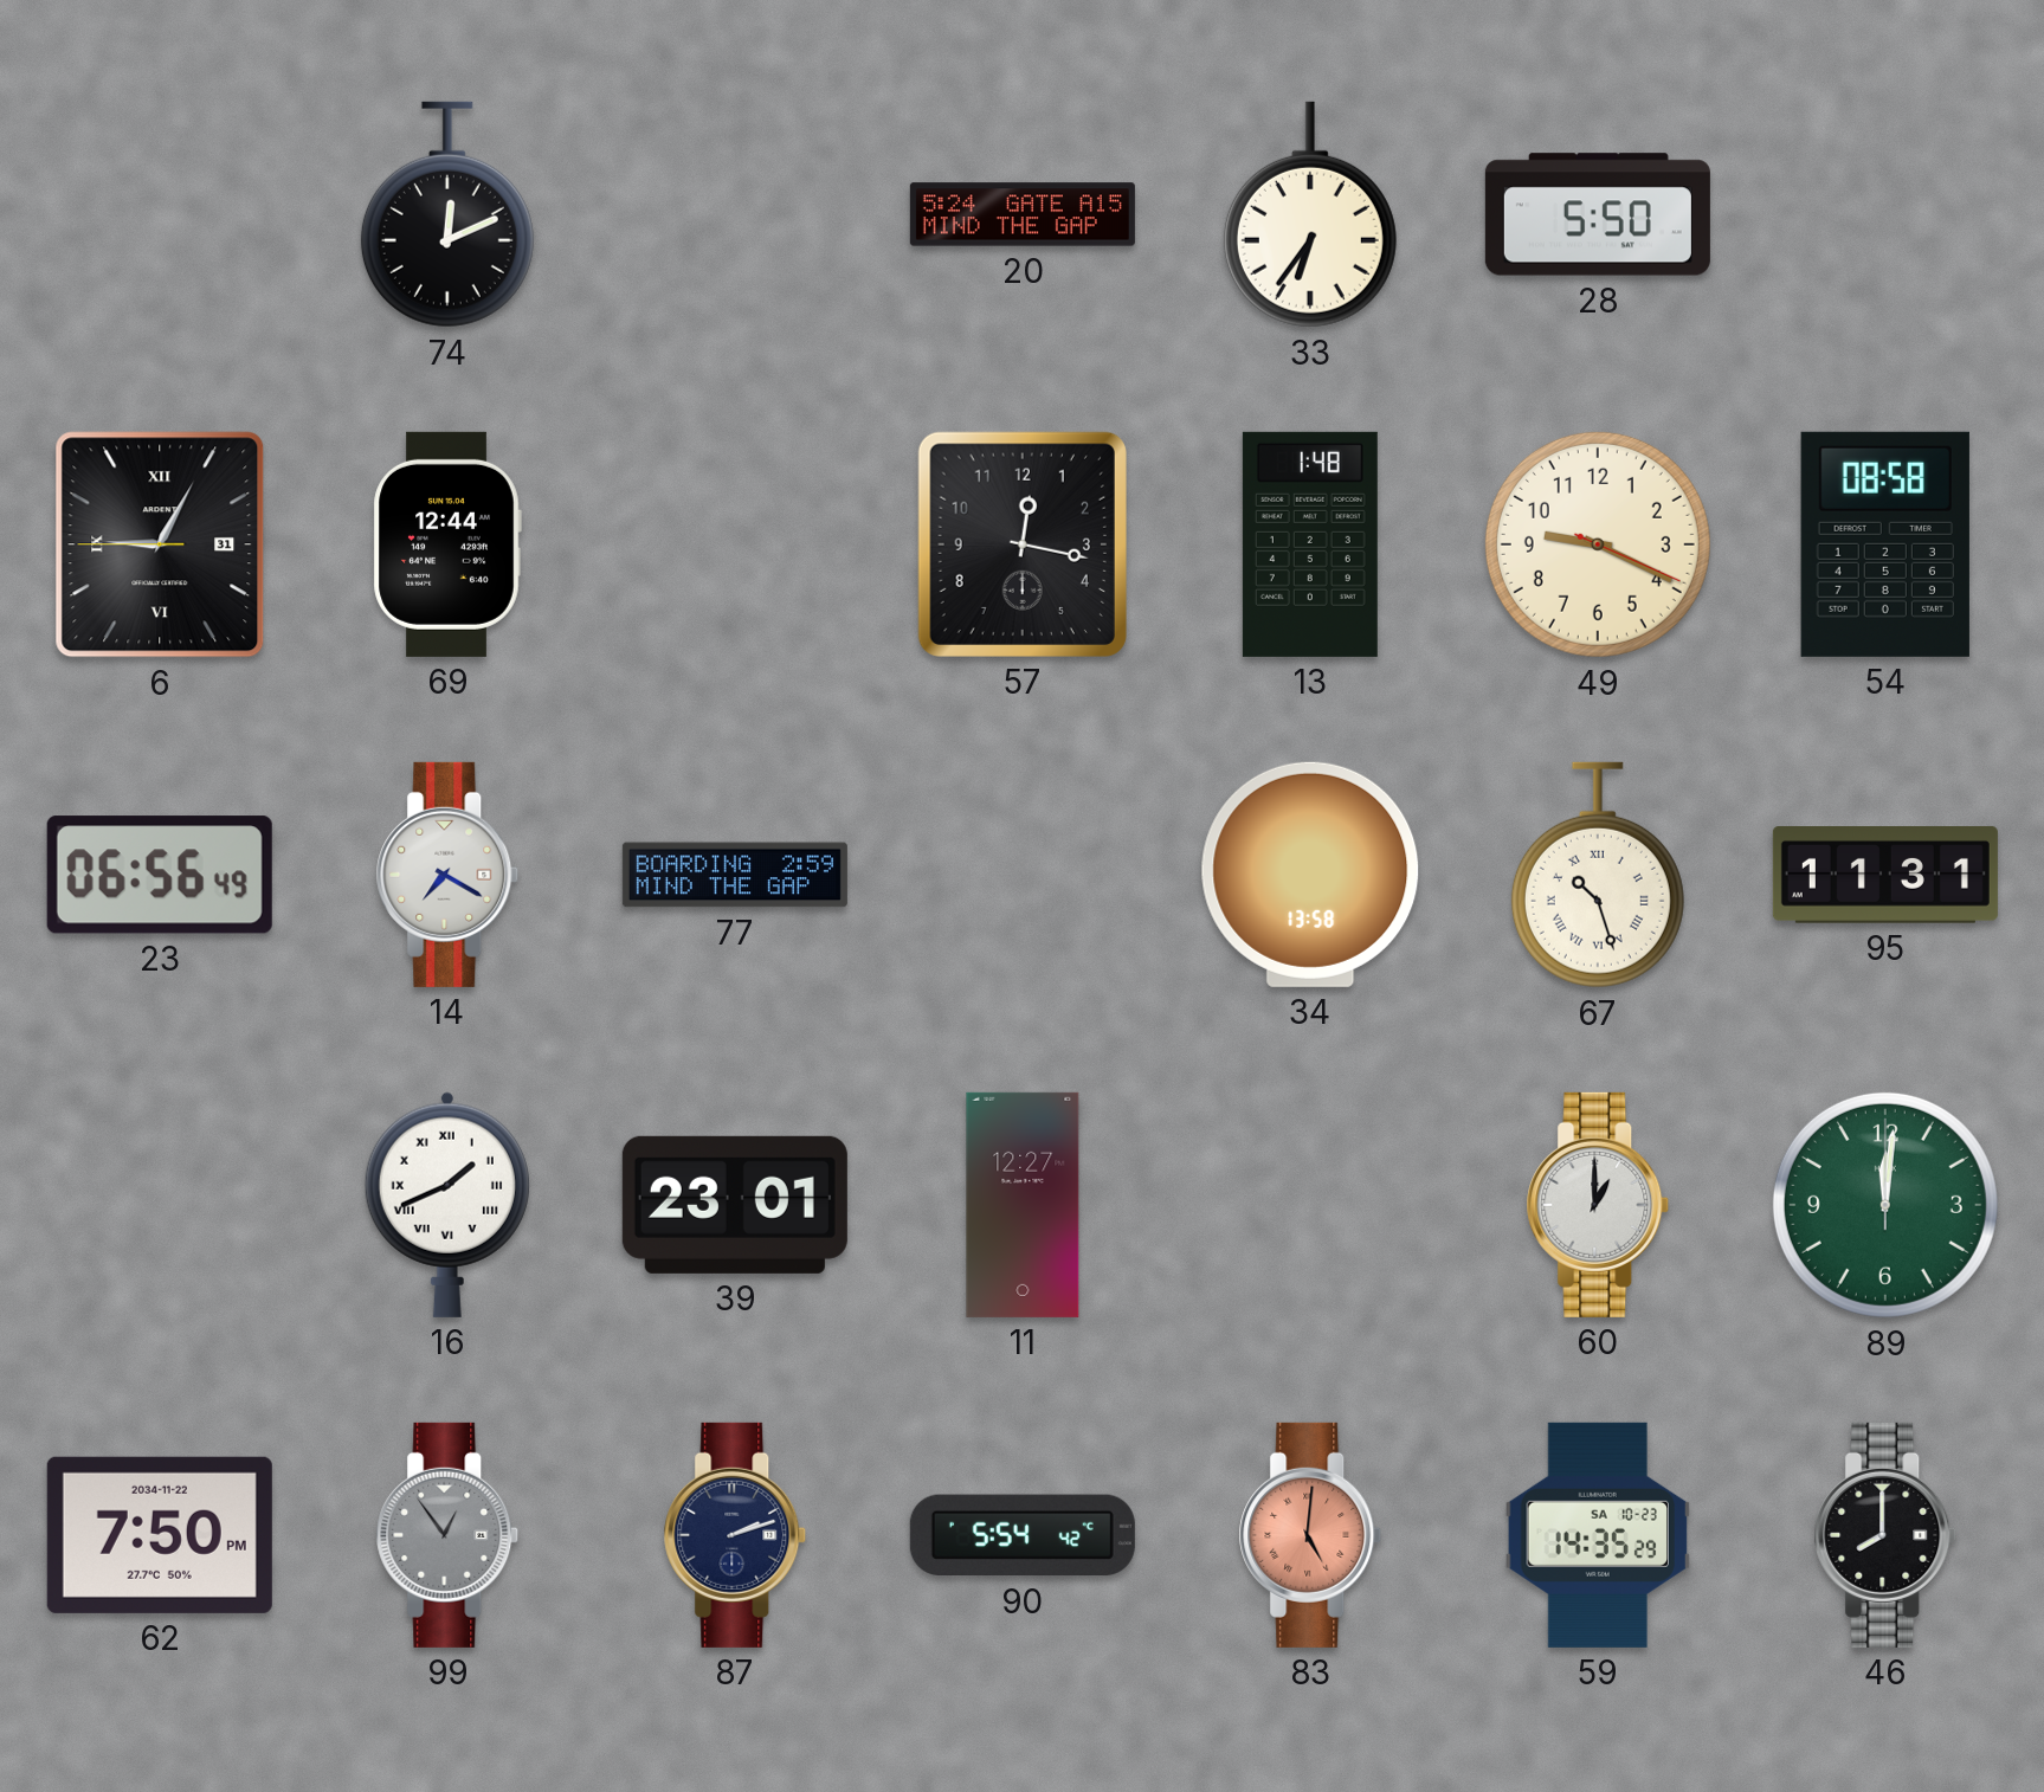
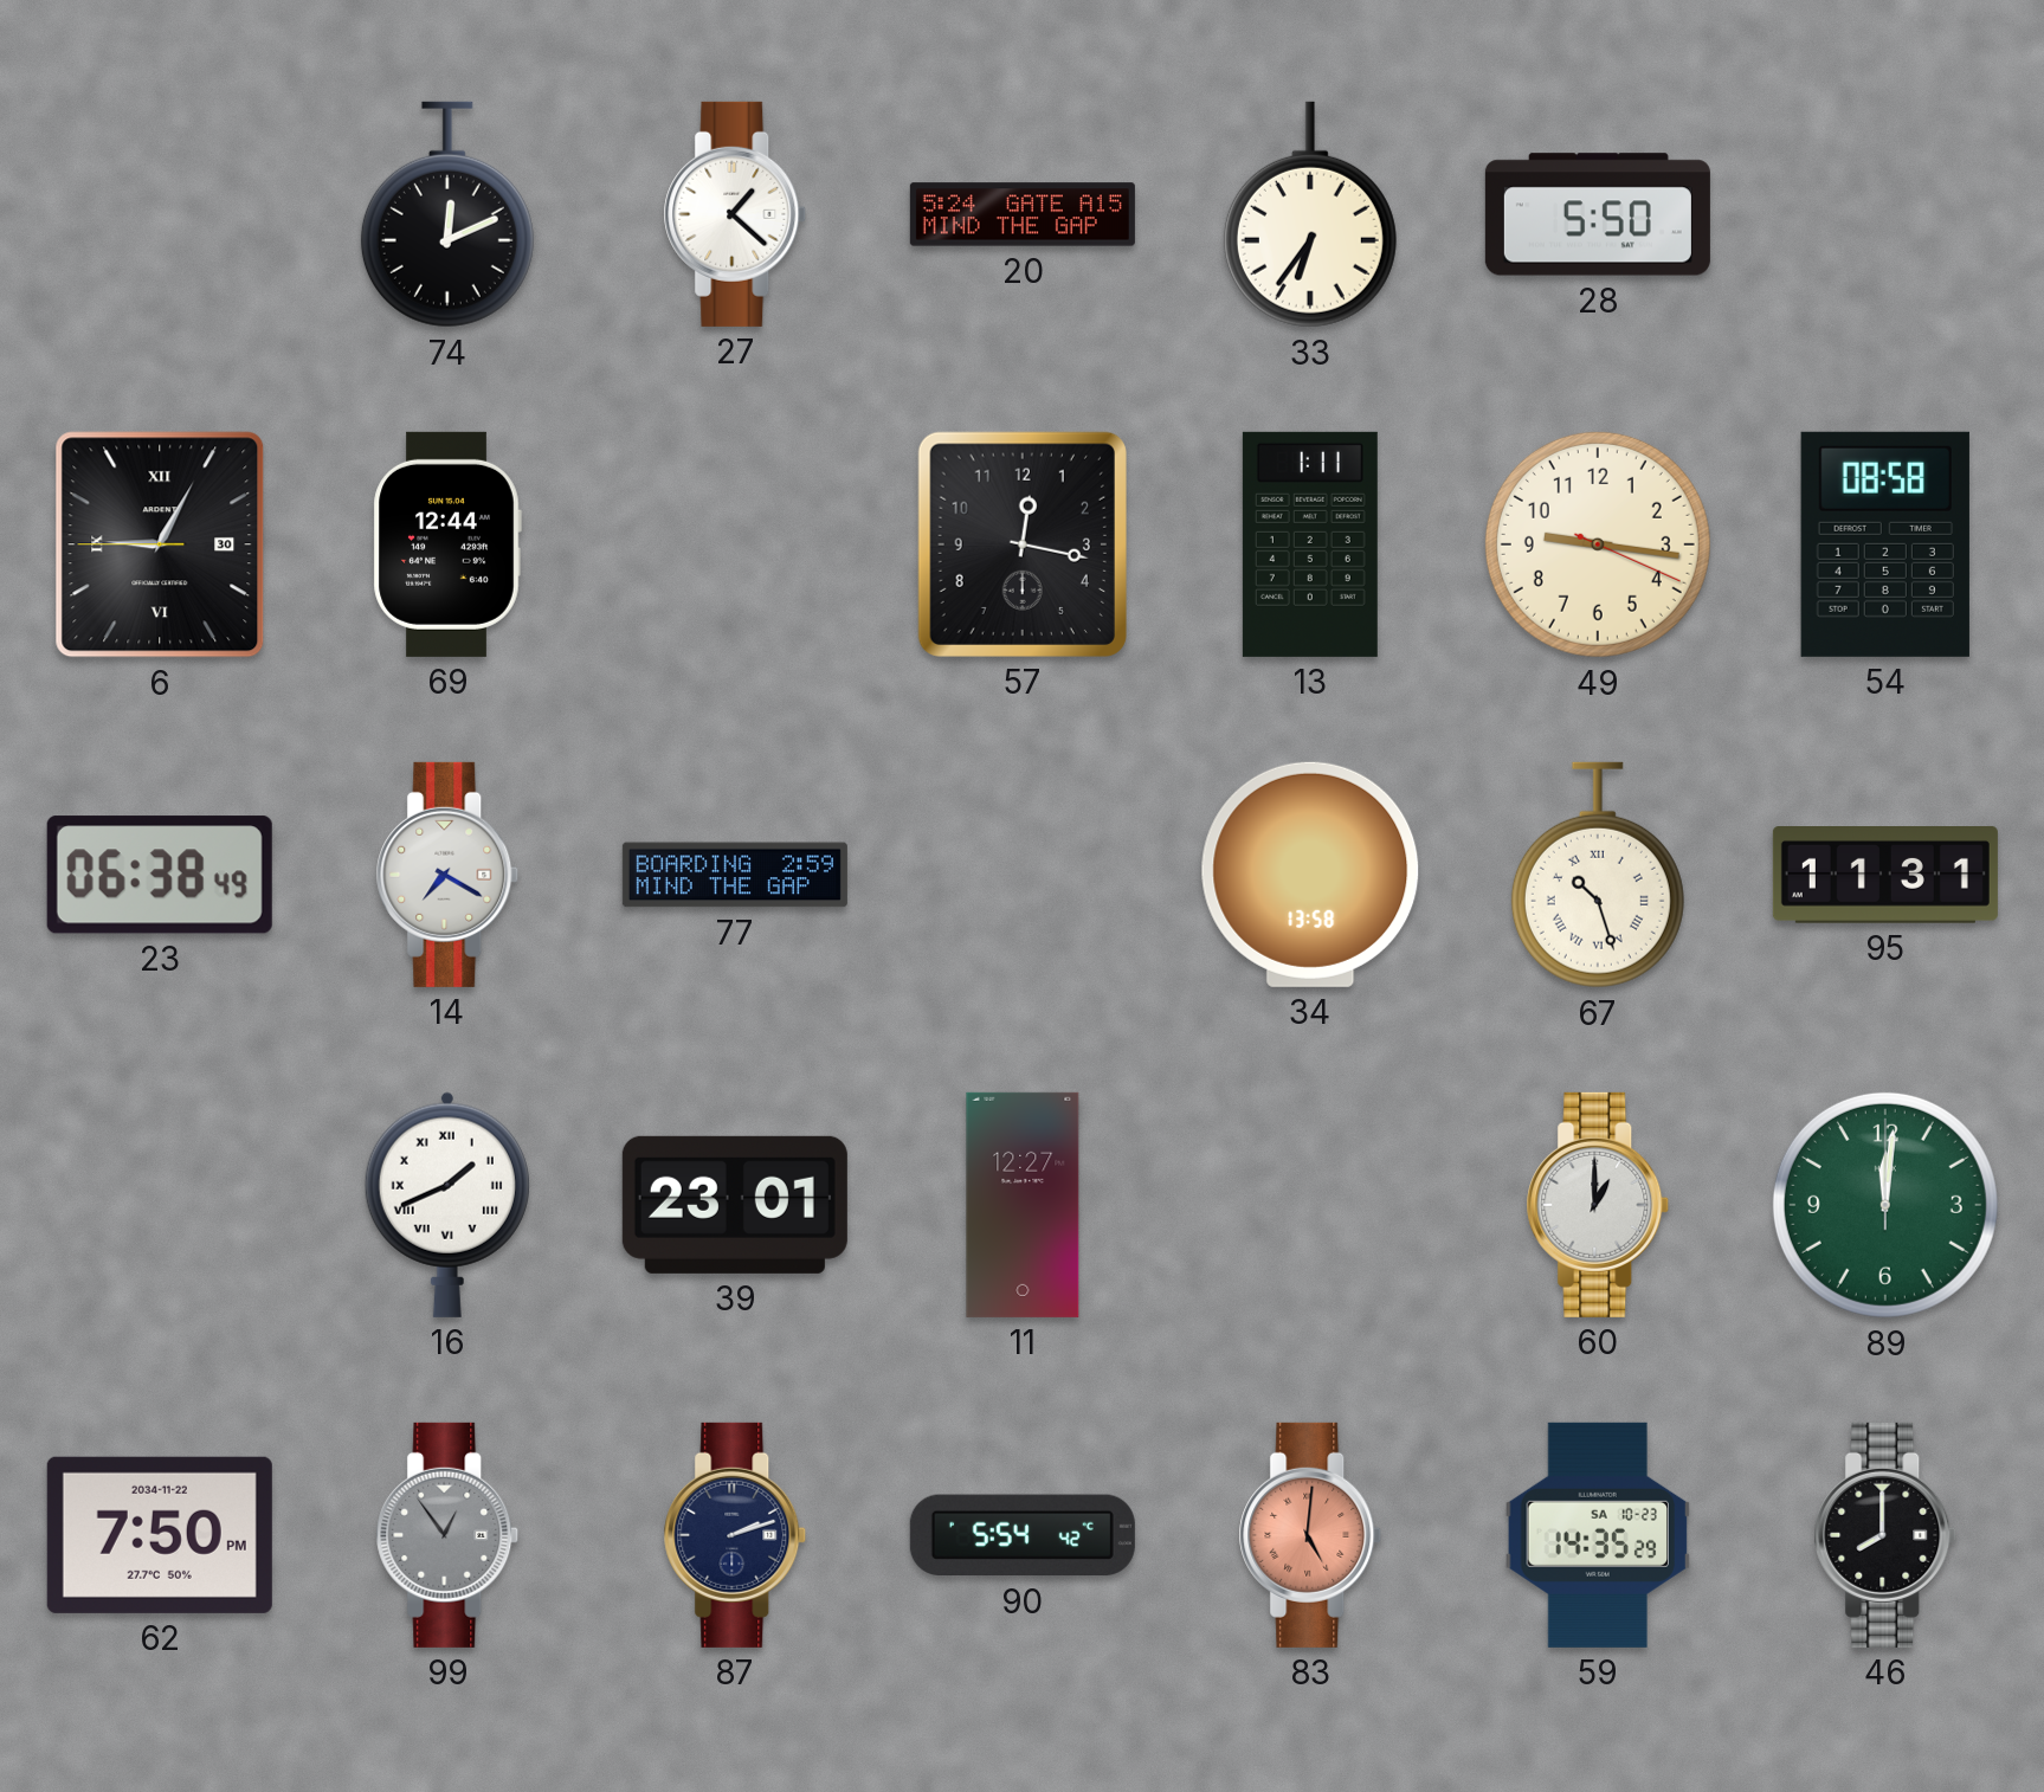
27: none -> 1:22
6 date: 31 -> 30
13: 1:48 -> 1:11
49: 9:19 -> 9:16
23: 06:56 -> 06:38
